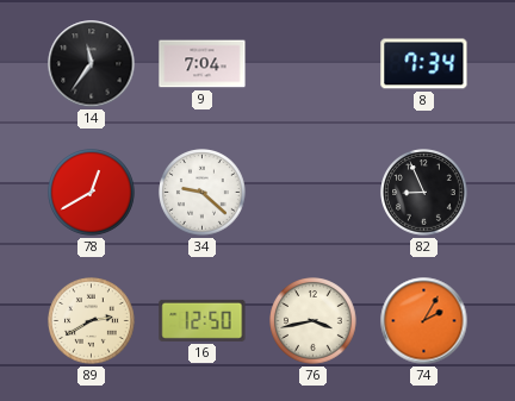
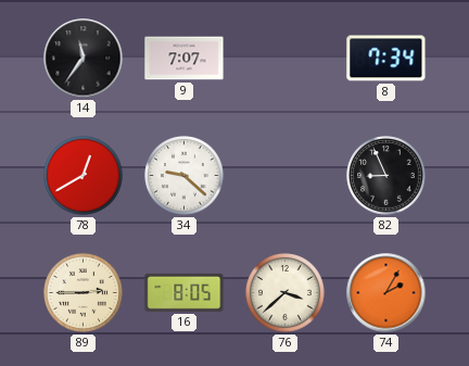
9: 7:04 -> 7:07
89: 2:40 -> 2:45
16: 12:50 -> 8:05
76: 3:43 -> 3:38
